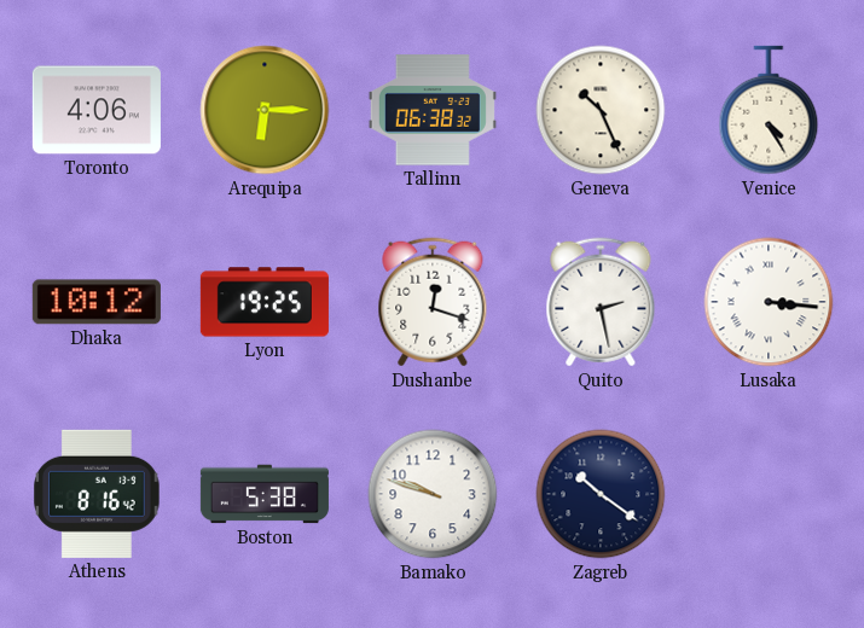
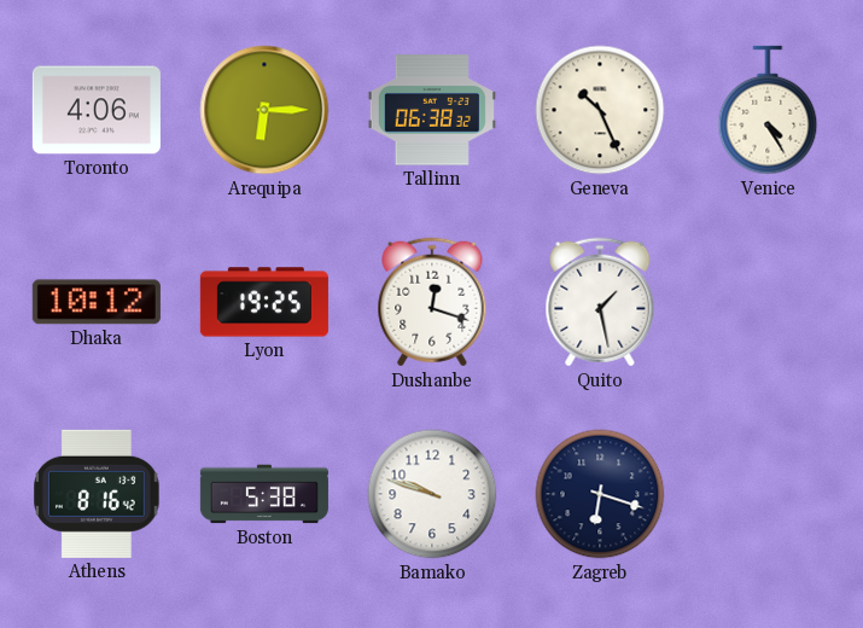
Quito: 2:28 -> 1:28
Lusaka: 3:16 -> none
Zagreb: 10:21 -> 6:18
